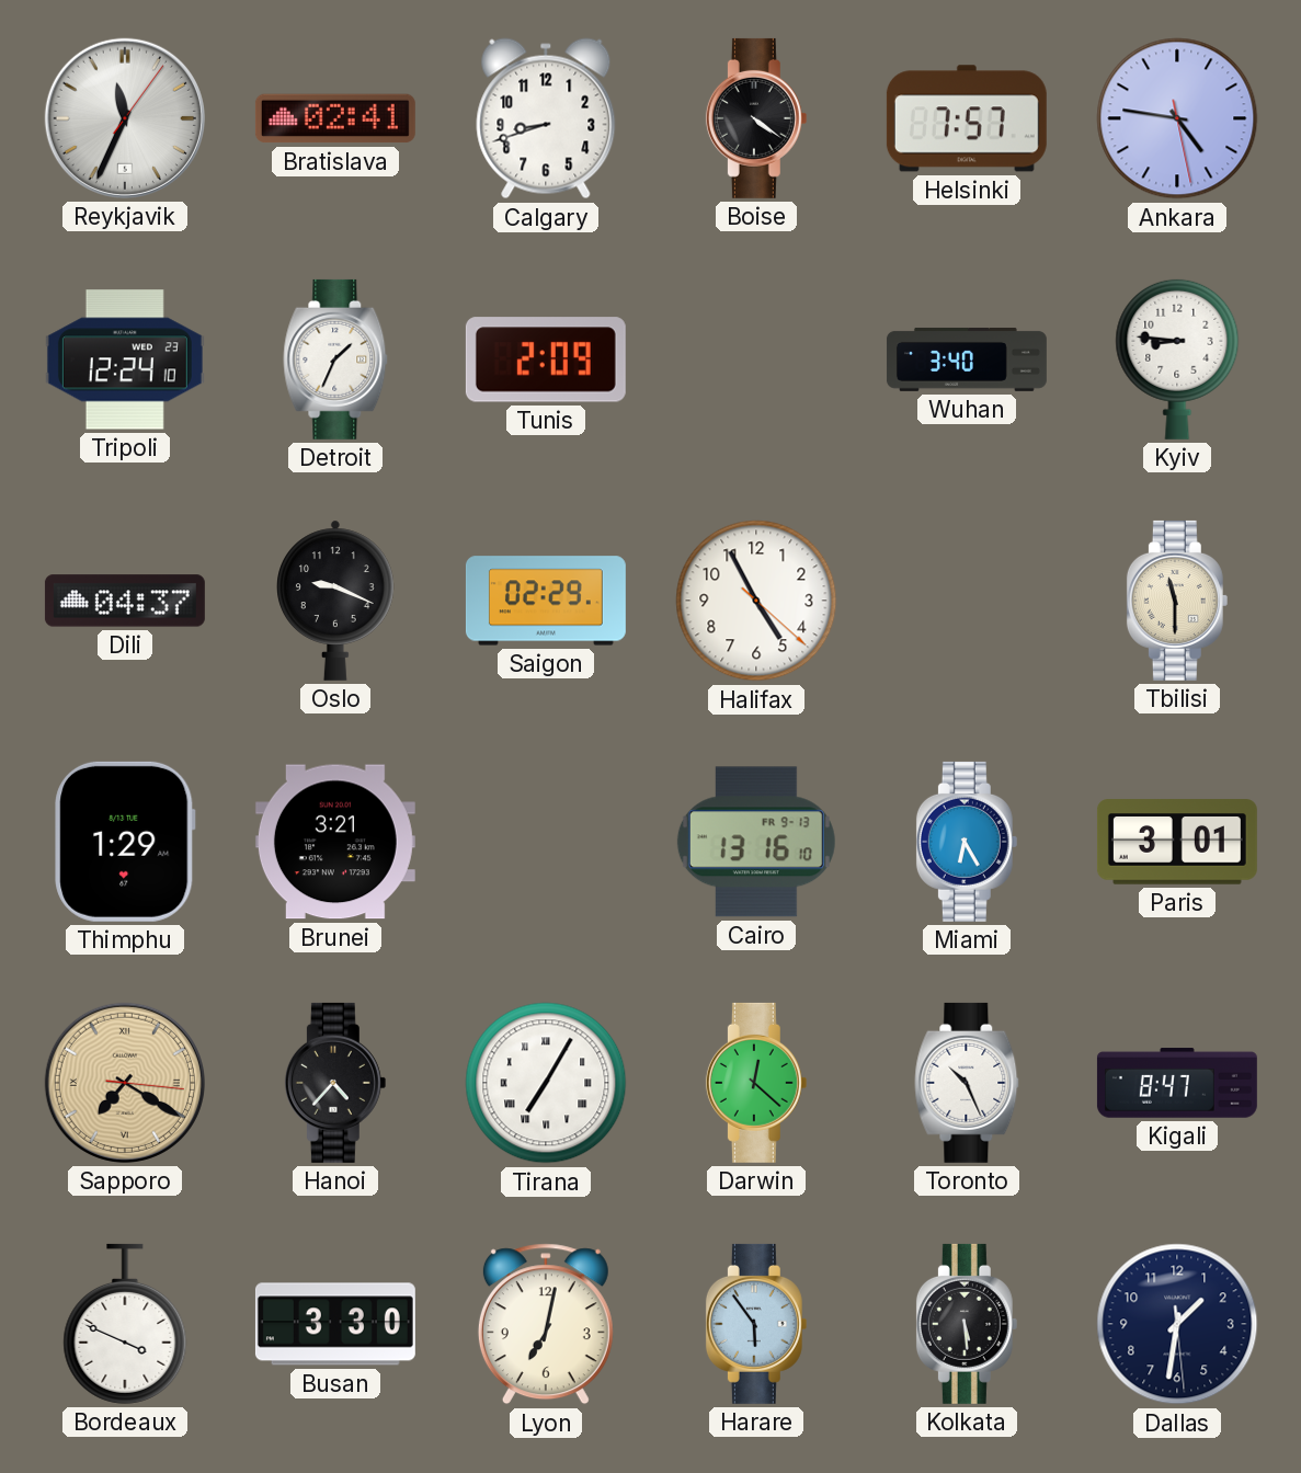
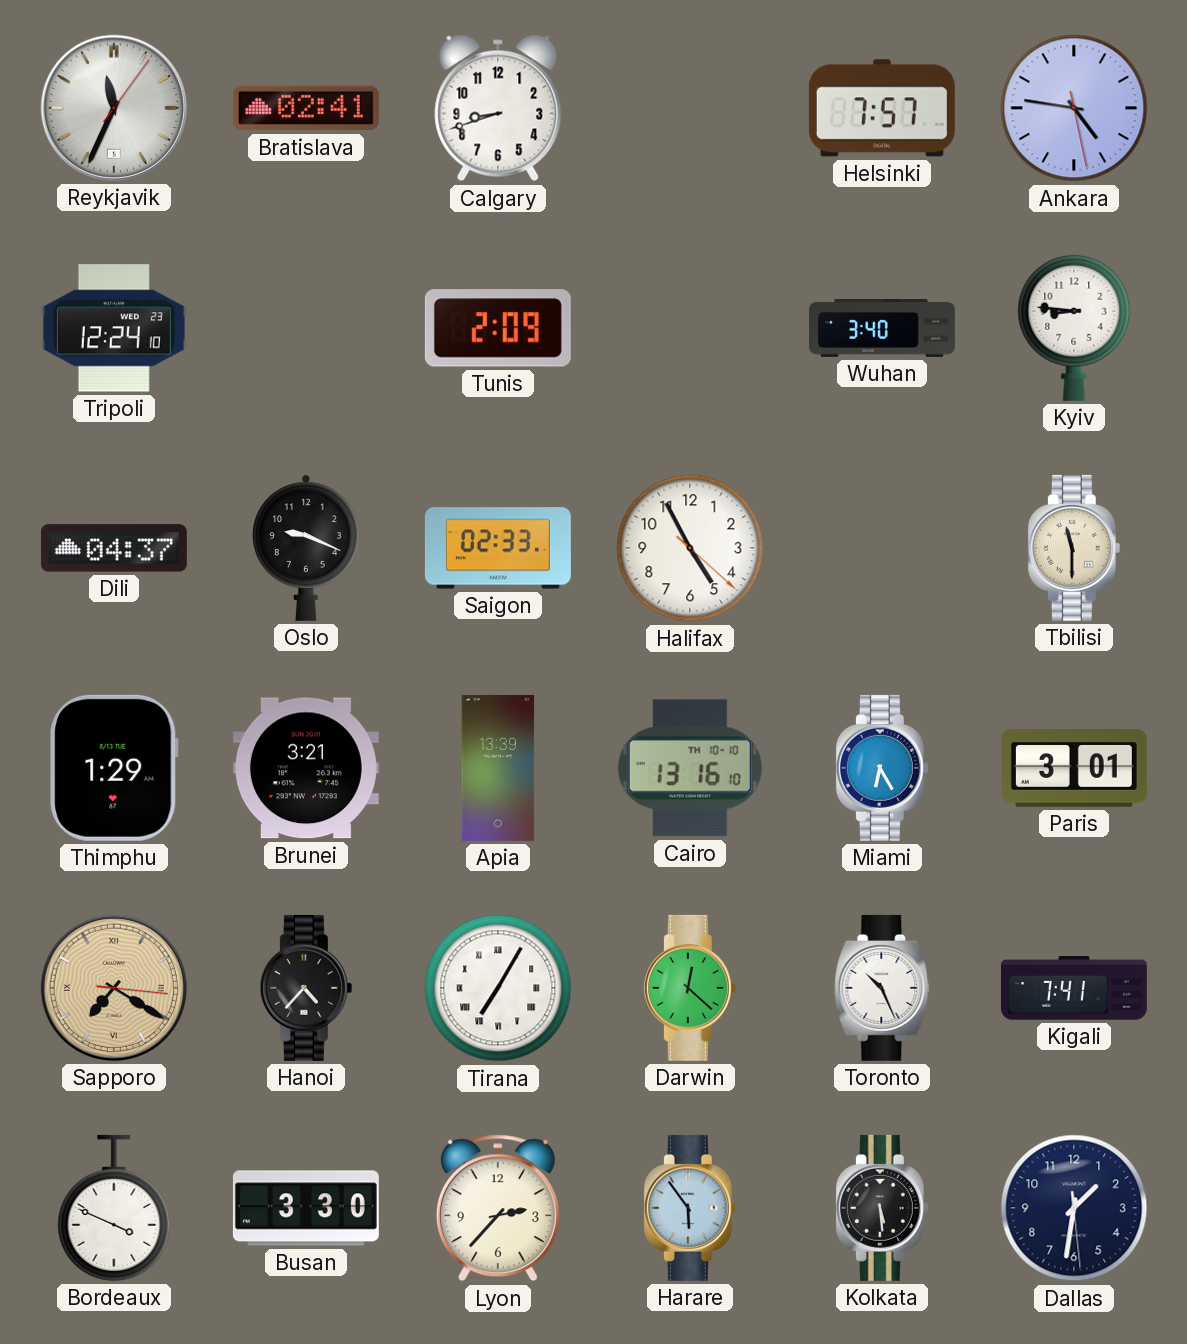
Boise: 4:21 -> none
Detroit: 1:34 -> none
Saigon: 02:29 -> 02:33
Apia: none -> 13:39
Cairo date: FR 9-13 -> TH 10-10
Kigali: 8:47 -> 7:41
Lyon: 7:02 -> 2:37
